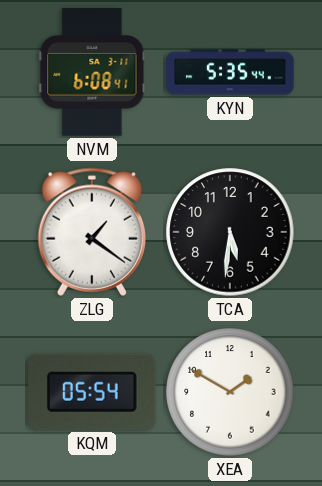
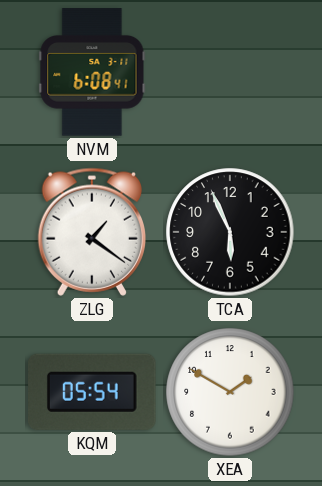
KYN: 5:35 -> none
TCA: 5:31 -> 5:56
